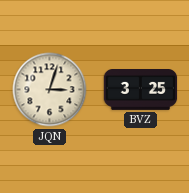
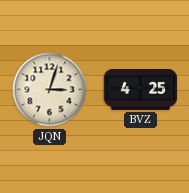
BVZ: 3:25 -> 4:25
